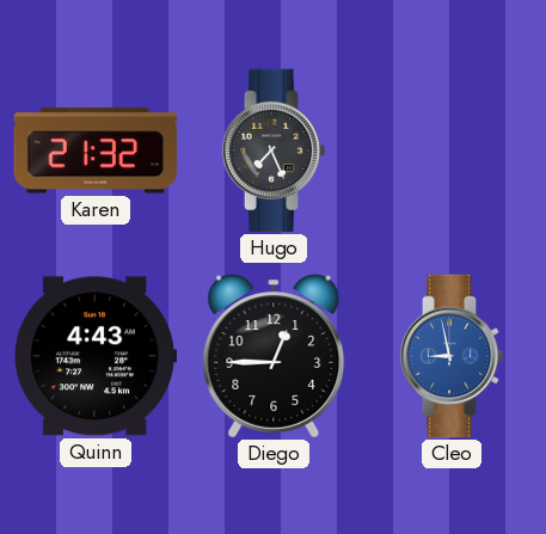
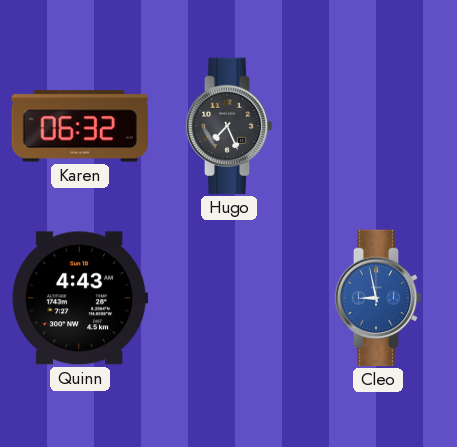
Karen: 21:32 -> 06:32
Diego: 12:45 -> none
